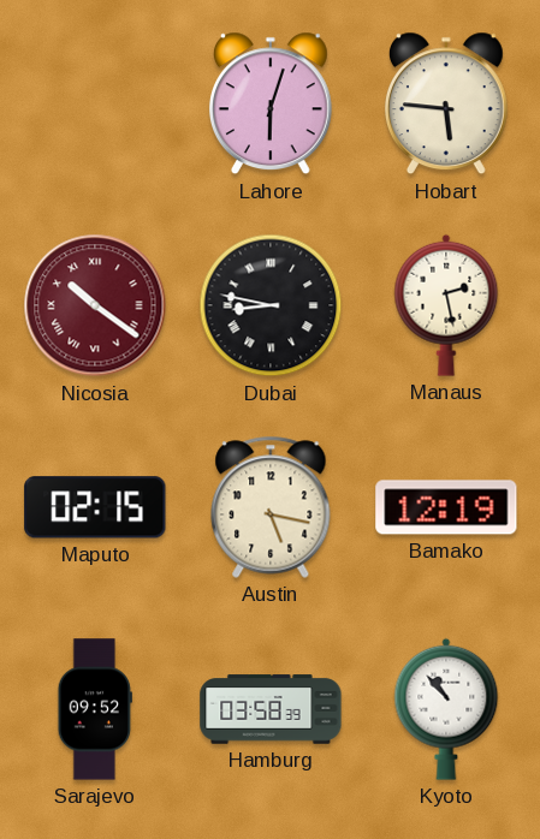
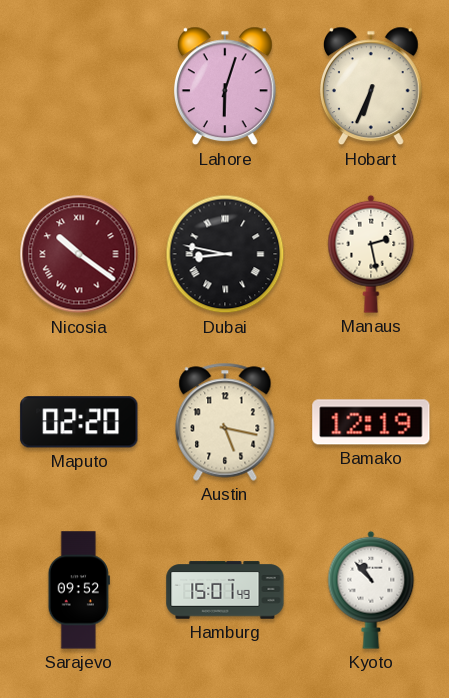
Hobart: 5:46 -> 6:34
Maputo: 02:15 -> 02:20
Hamburg: 03:58 -> 15:01
